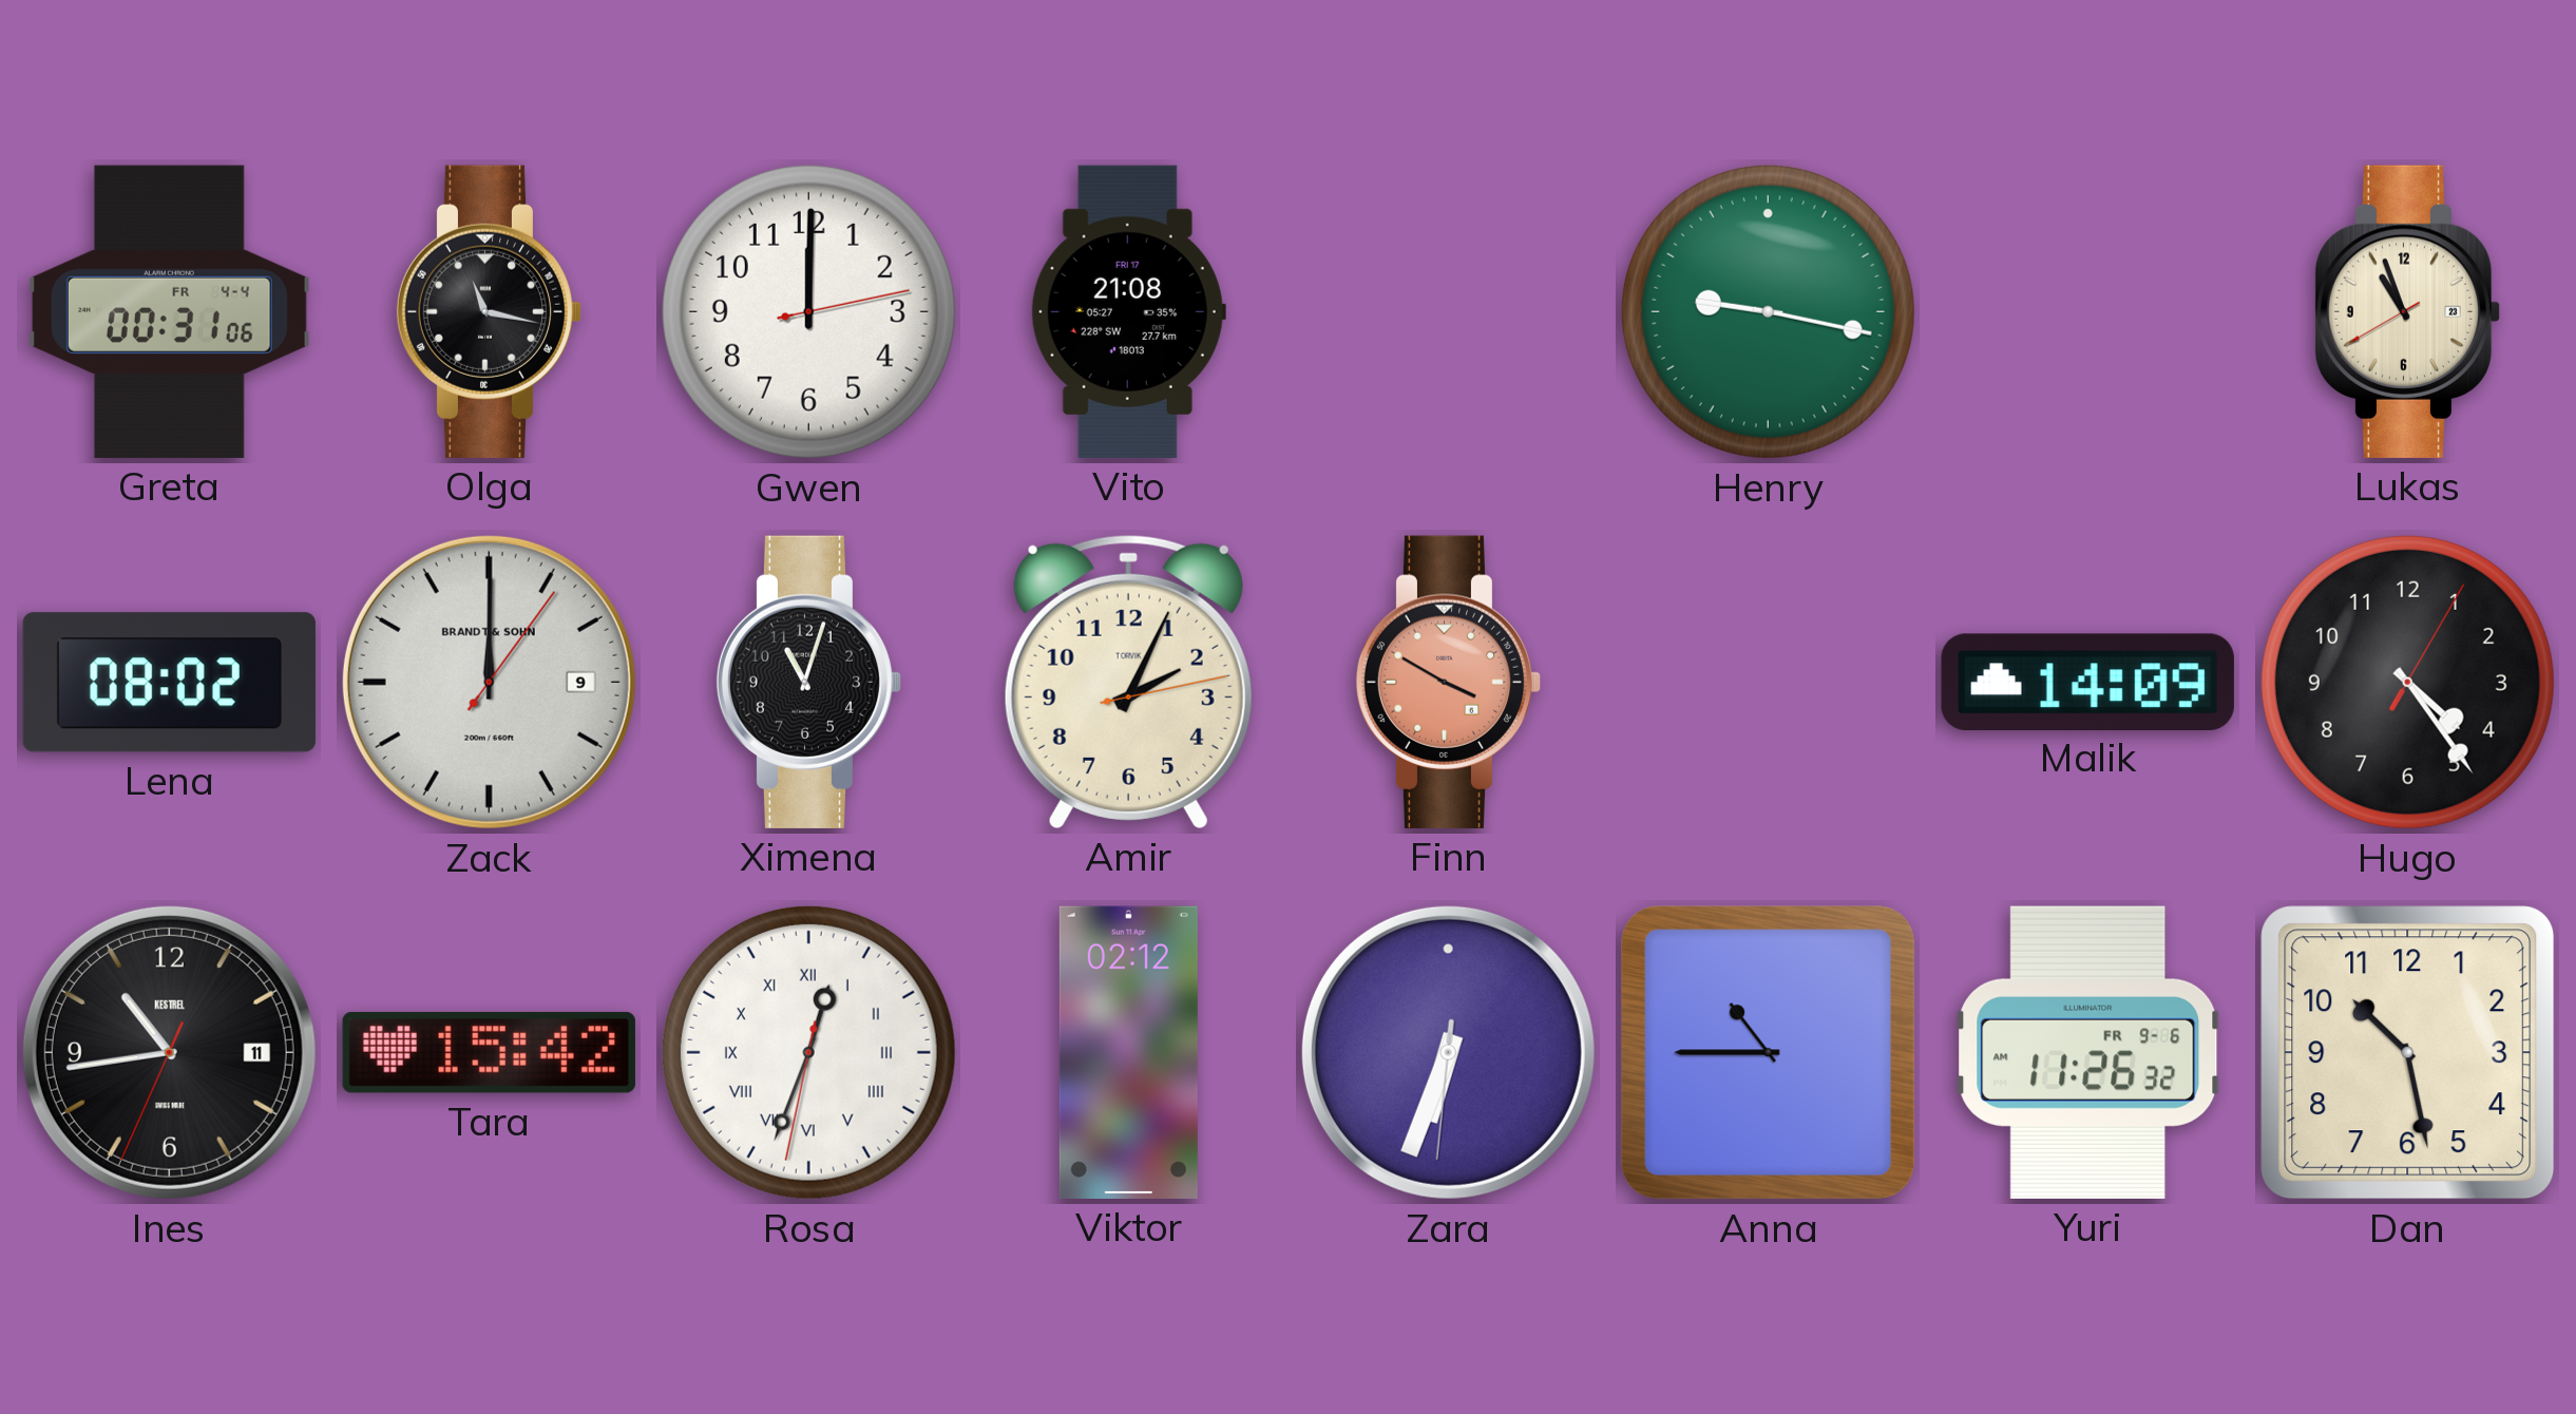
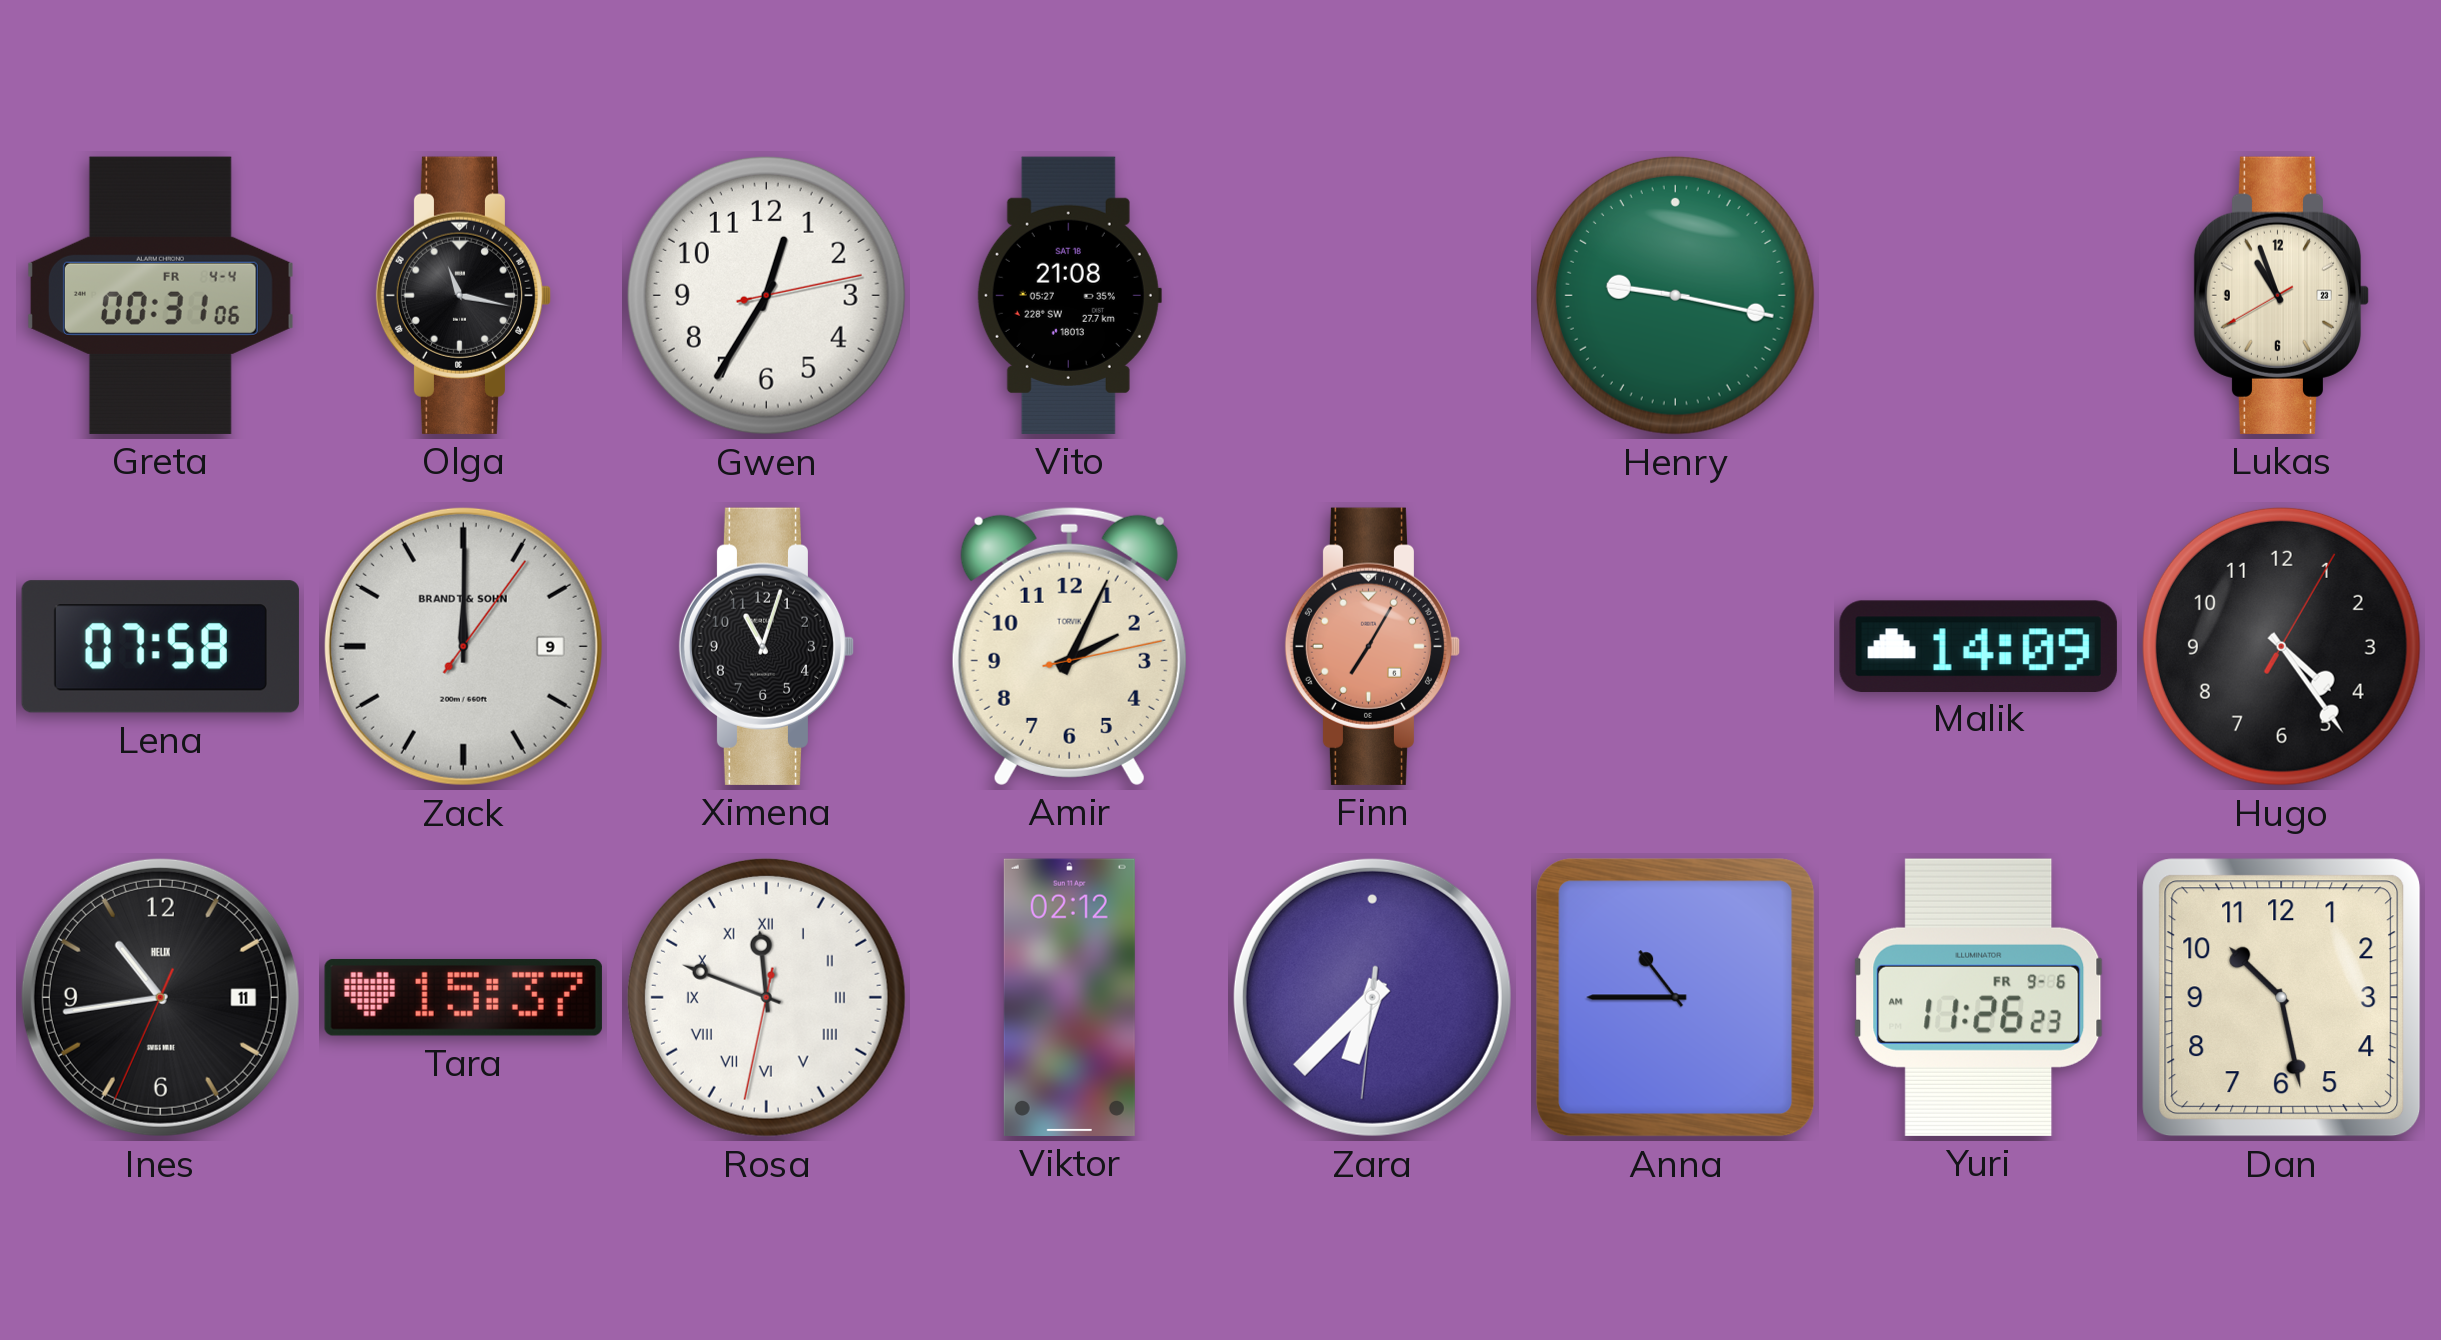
Gwen: 12:00 -> 12:35
Vito date: FRI 17 -> SAT 18
Lena: 08:02 -> 07:58
Finn: 3:50 -> 7:05
Ines brand: KESTREL -> HELIX
Tara: 15:42 -> 15:37
Rosa: 12:33 -> 11:48
Zara: 6:33 -> 6:37
Yuri: 11:26:32 -> 11:26:23
